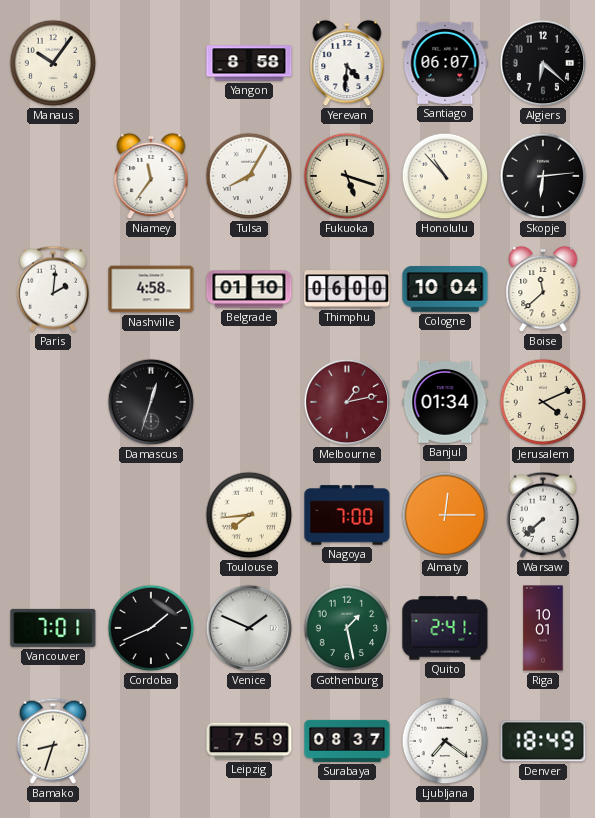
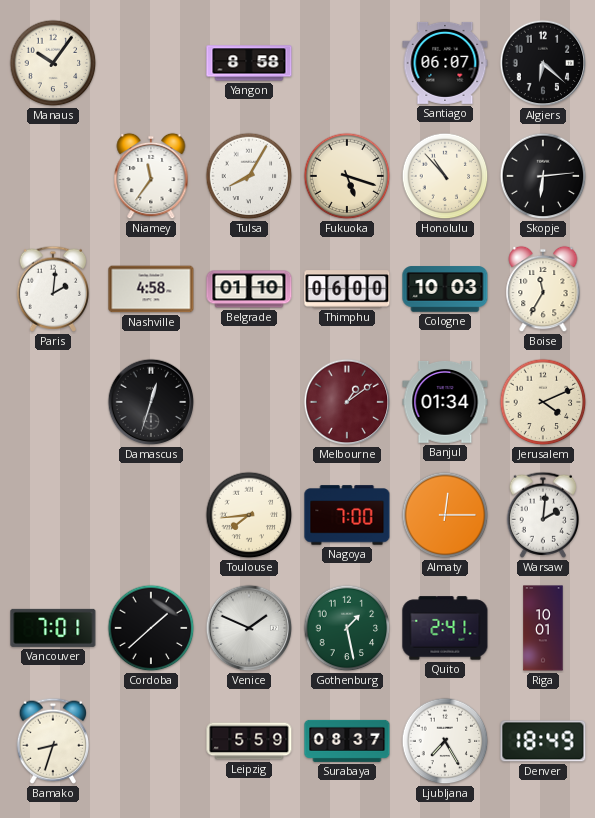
Yerevan: 4:31 -> none
Cologne: 10:04 -> 10:03
Boise: 11:38 -> 11:35
Melbourne: 1:13 -> 1:09
Warsaw: 7:38 -> 2:01
Cordoba: 1:41 -> 1:38
Leipzig: 7:59 -> 5:59
Ljubljana: 7:21 -> 7:25
